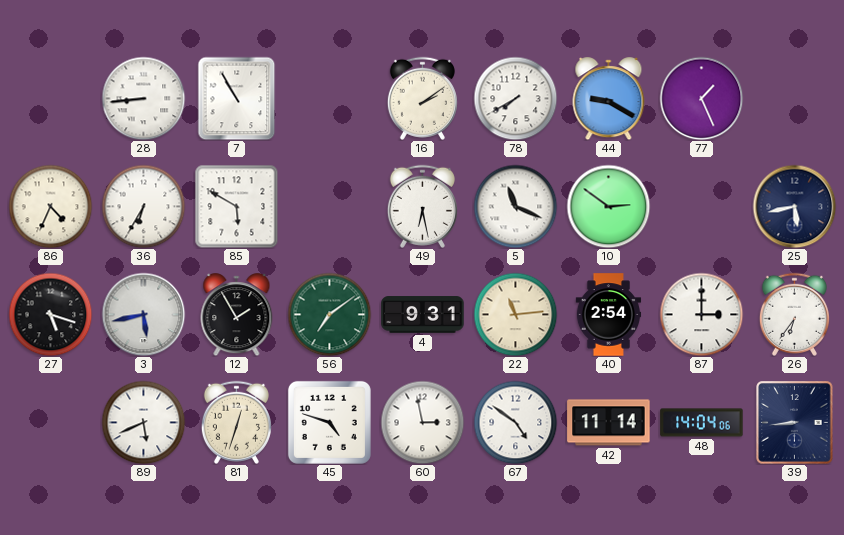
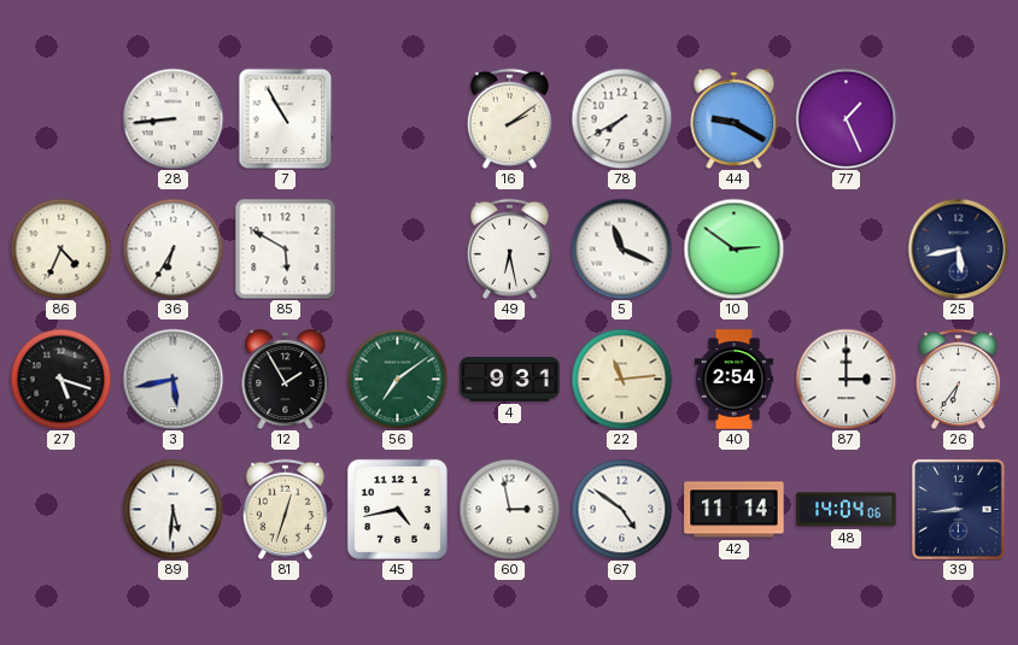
89: 5:41 -> 5:31
45: 4:48 -> 4:43
